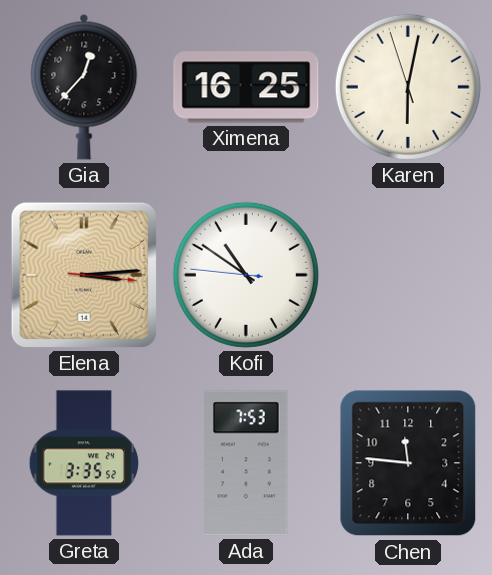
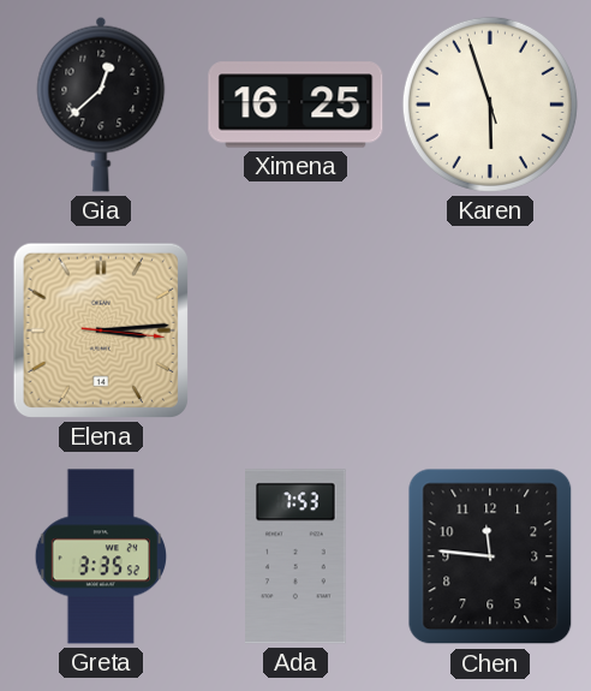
Gia: 12:37 -> 12:38
Karen: 6:01 -> 5:56
Kofi: 10:50 -> none
